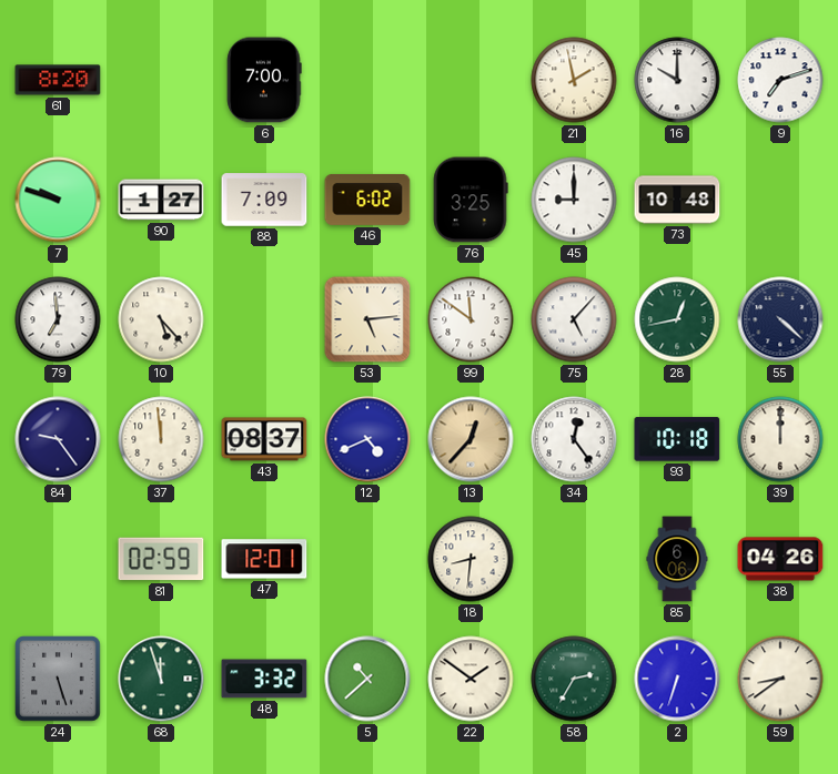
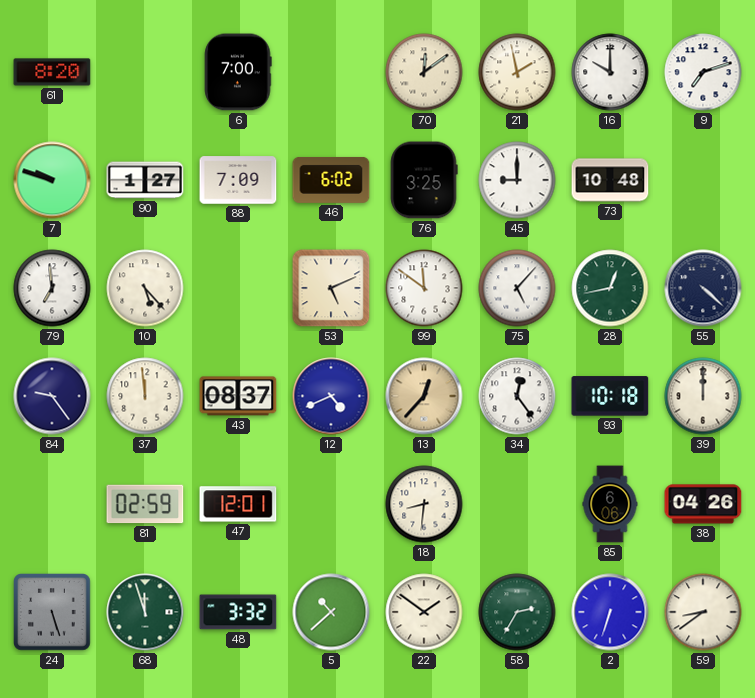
70: none -> 12:09
53: 5:14 -> 5:11
